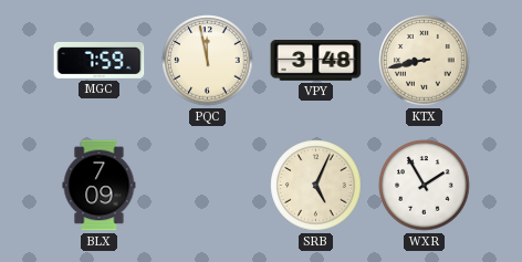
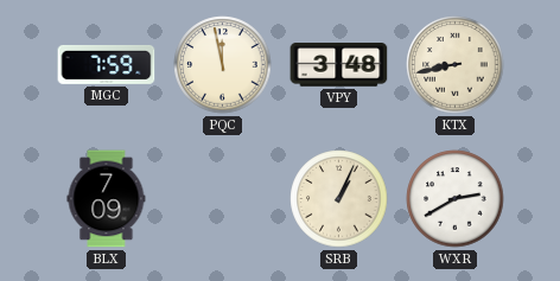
SRB: 5:04 -> 1:04
WXR: 1:55 -> 2:40
